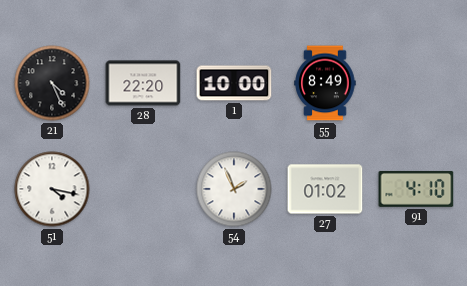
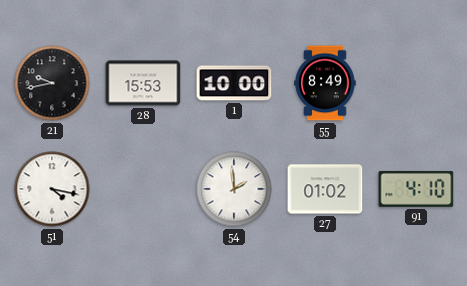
21: 4:26 -> 9:43
28: 22:20 -> 15:53
54: 1:56 -> 1:59
